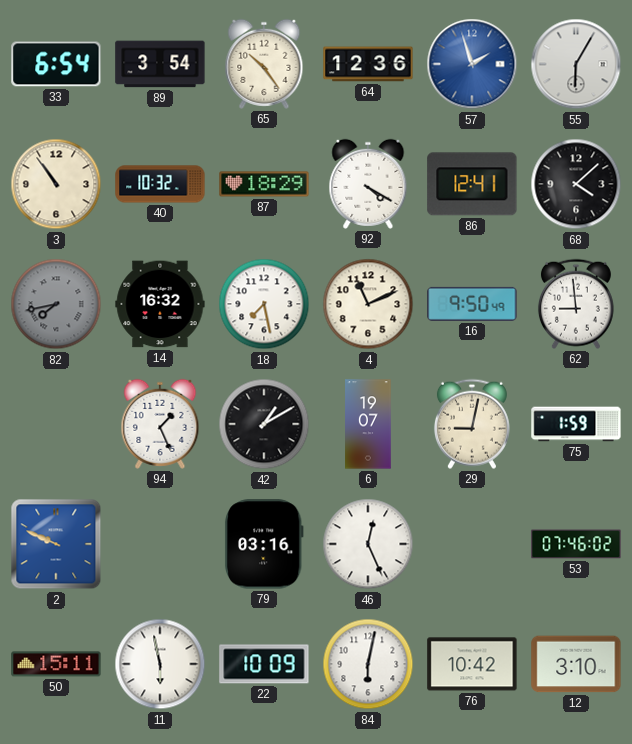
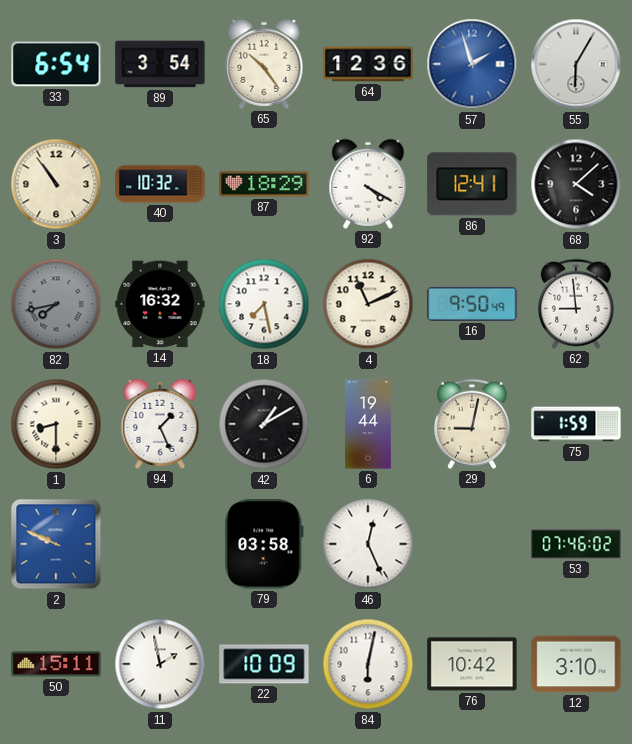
1: none -> 8:30
6: 19:07 -> 19:44
79: 03:16 -> 03:58
11: 5:58 -> 1:58
